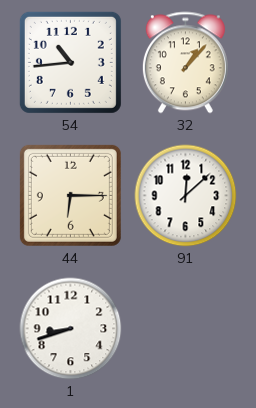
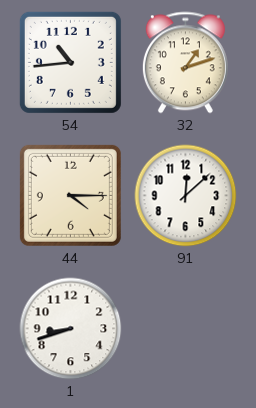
32: 1:07 -> 1:12
44: 6:15 -> 4:15
